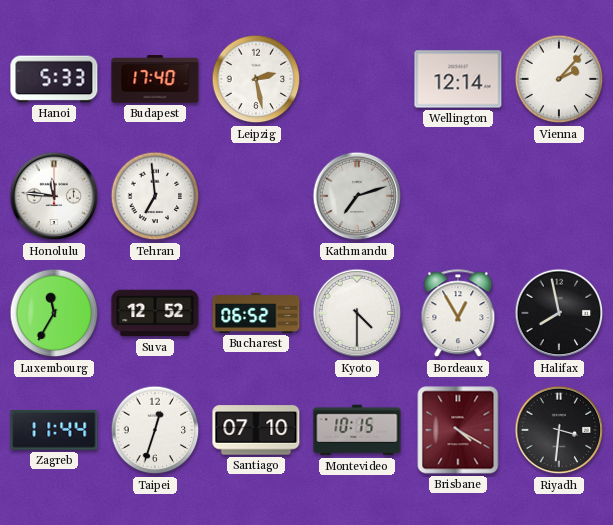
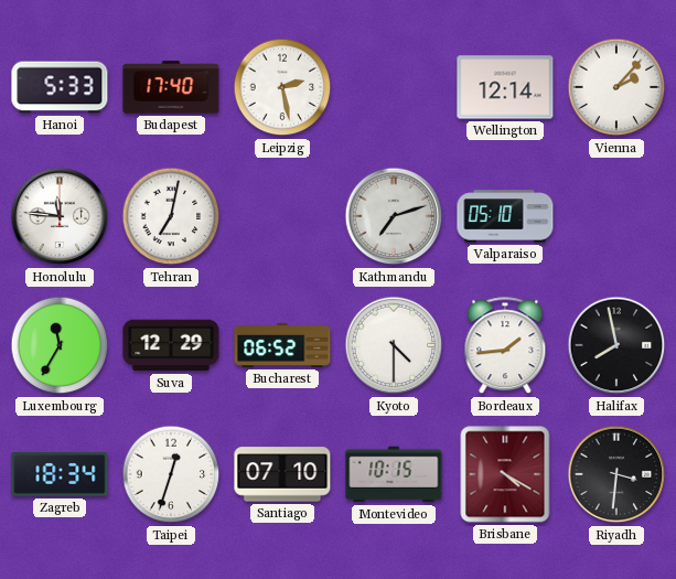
Tehran: 6:59 -> 7:02
Valparaiso: none -> 05:10
Suva: 12:52 -> 12:29
Bordeaux: 12:55 -> 1:44
Zagreb: 11:44 -> 18:34
